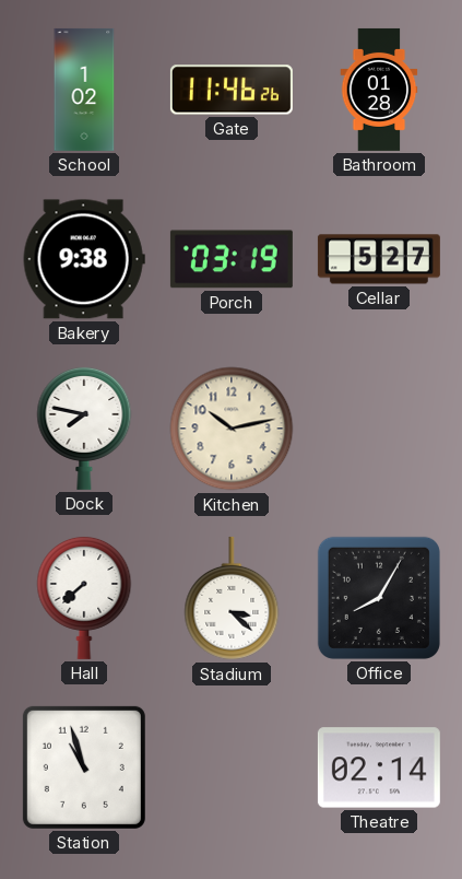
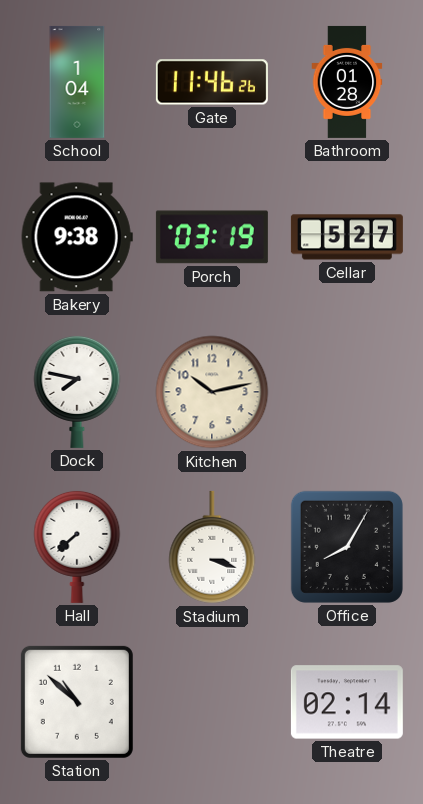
School: 1:02 -> 1:04
Stadium: 3:22 -> 3:18
Station: 10:57 -> 10:52
